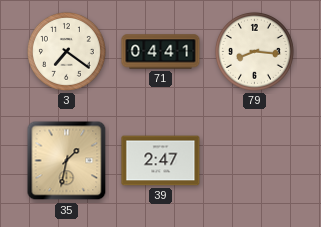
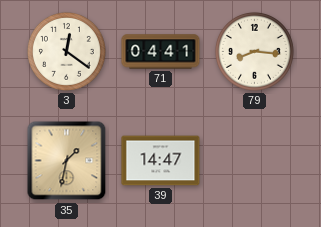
3: 7:21 -> 12:21
39: 2:47 -> 14:47
